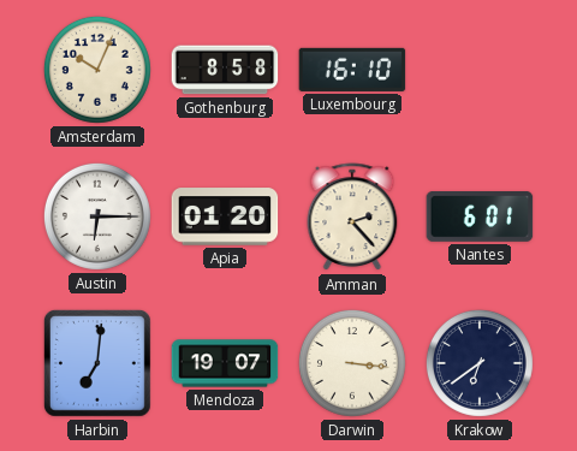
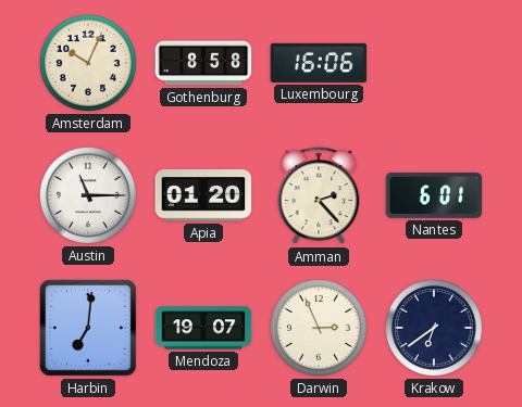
Luxembourg: 16:10 -> 16:06
Austin: 6:15 -> 11:15
Darwin: 3:16 -> 2:56
